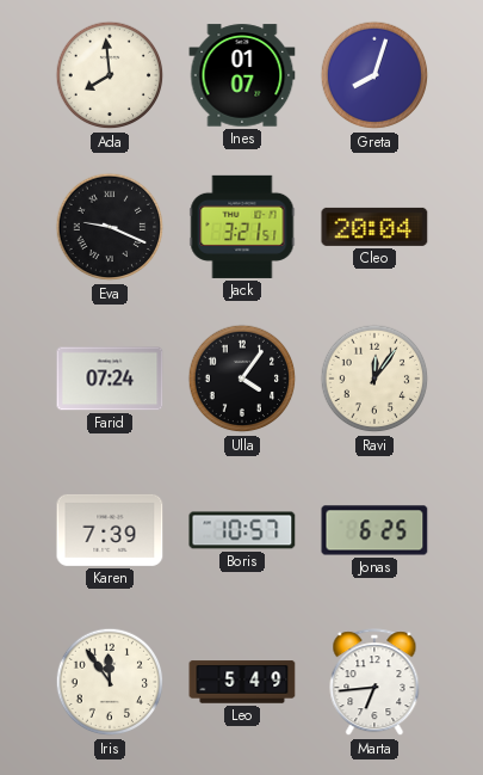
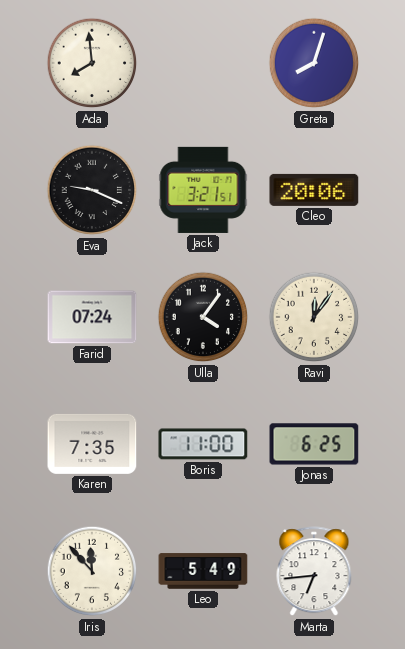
Ines: 01:07 -> none
Cleo: 20:04 -> 20:06
Karen: 7:39 -> 7:35
Boris: 10:57 -> 11:00
Iris: 11:54 -> 11:53
